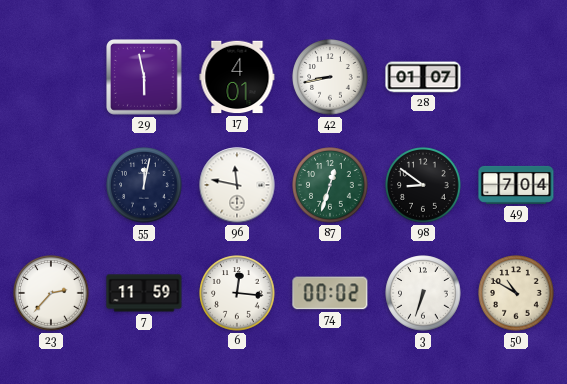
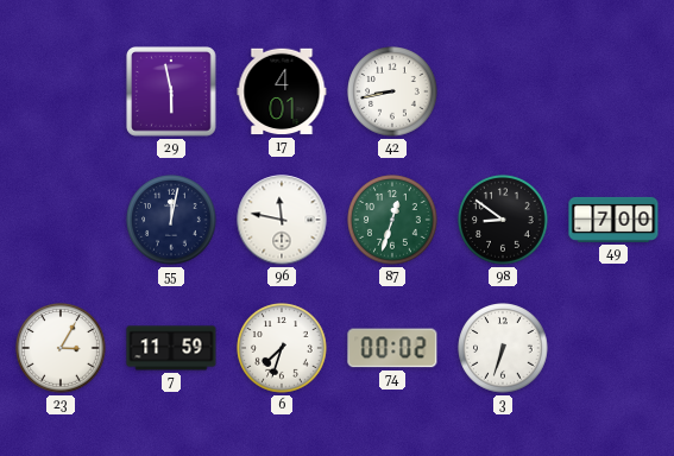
28: 01:07 -> none
49: 7:04 -> 7:00
23: 2:37 -> 3:05
6: 12:16 -> 7:33
50: 10:50 -> none
